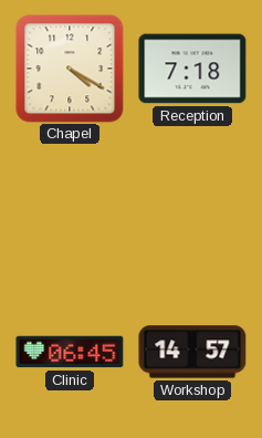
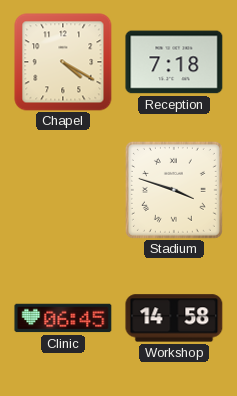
Stadium: none -> 3:48
Workshop: 14:57 -> 14:58
